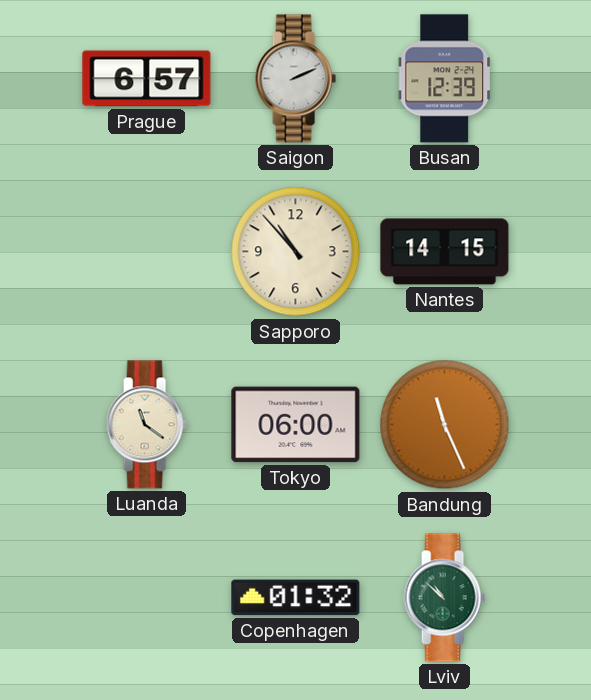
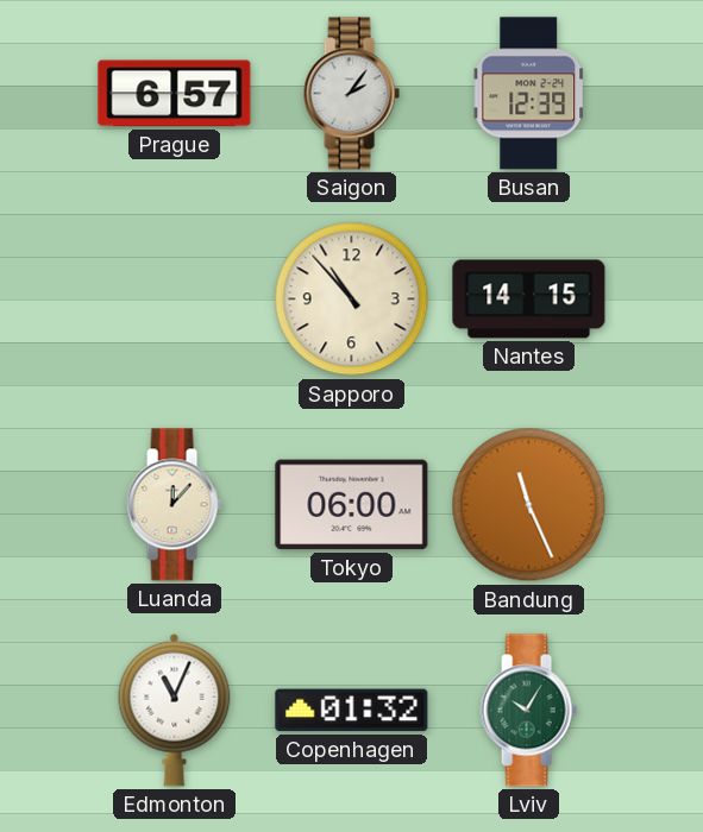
Saigon: 2:11 -> 2:06
Luanda: 11:21 -> 12:07
Edmonton: none -> 11:04
Lviv: 10:52 -> 10:05
